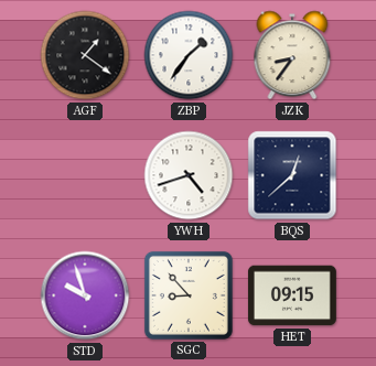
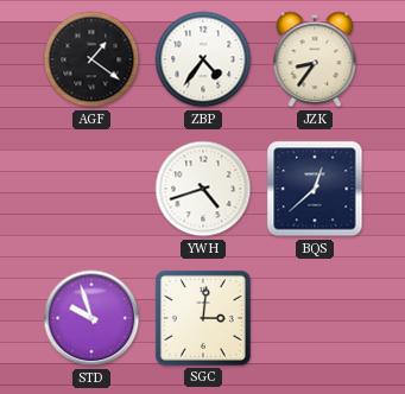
ZBP: 1:36 -> 4:36
SGC: 8:53 -> 3:01
HET: 09:15 -> none
